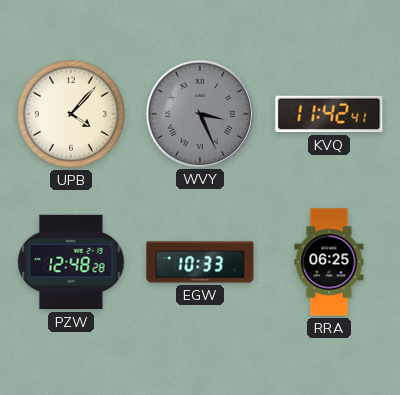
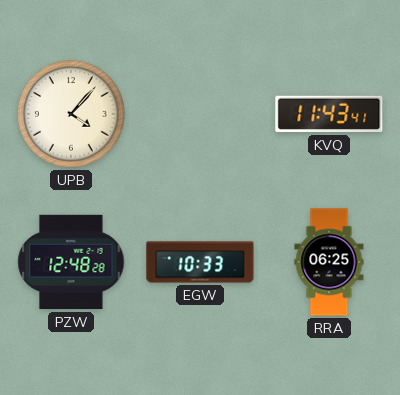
WVY: 3:26 -> none
KVQ: 11:42 -> 11:43
